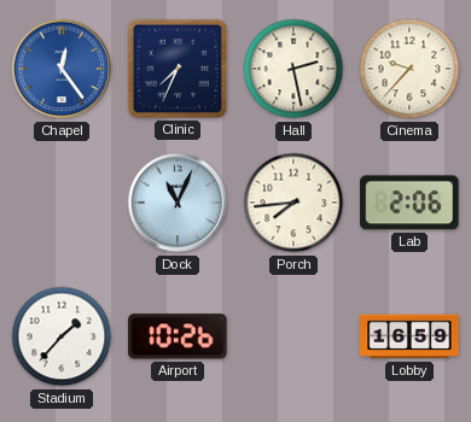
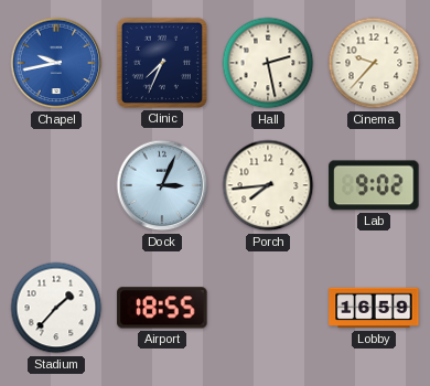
Chapel: 12:24 -> 9:43
Dock: 11:04 -> 3:04
Lab: 2:06 -> 9:02
Airport: 10:26 -> 18:55
